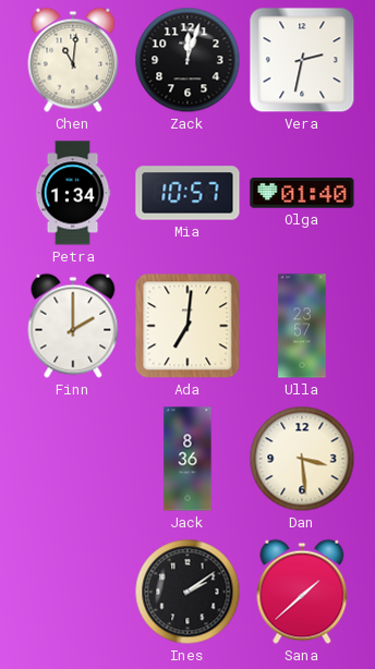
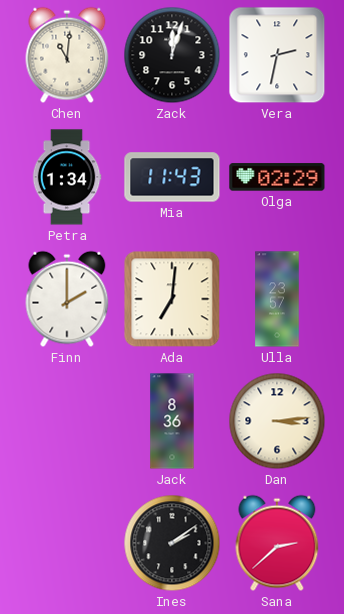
Mia: 10:57 -> 11:43
Olga: 01:40 -> 02:29
Dan: 3:29 -> 3:14
Sana: 1:38 -> 2:38
